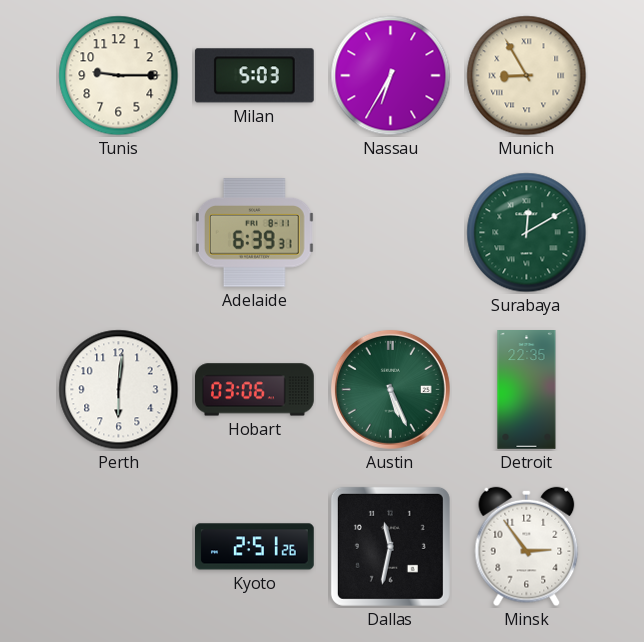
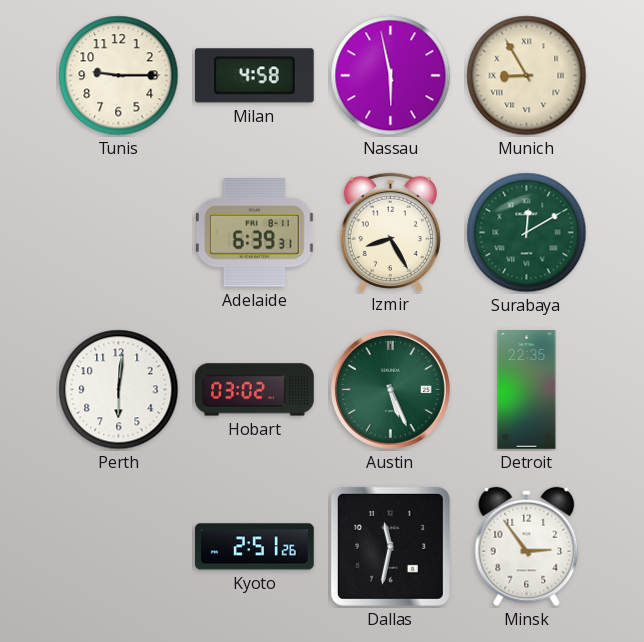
Milan: 5:03 -> 4:58
Nassau: 6:35 -> 5:58
Izmir: none -> 8:25
Hobart: 03:06 -> 03:02
